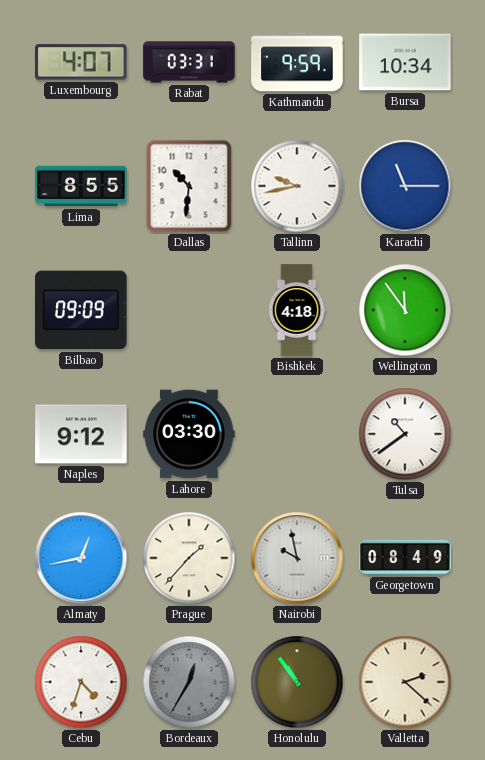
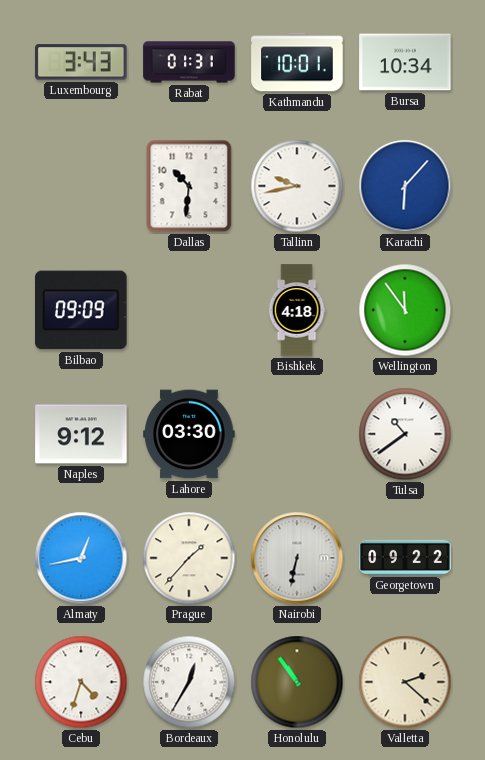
Luxembourg: 4:07 -> 3:43
Rabat: 03:31 -> 01:31
Kathmandu: 9:59 -> 10:01
Lima: 8:55 -> none
Karachi: 11:15 -> 6:07
Nairobi: 9:58 -> 6:32
Georgetown: 08:49 -> 09:22
Bordeaux dial: grey -> white
